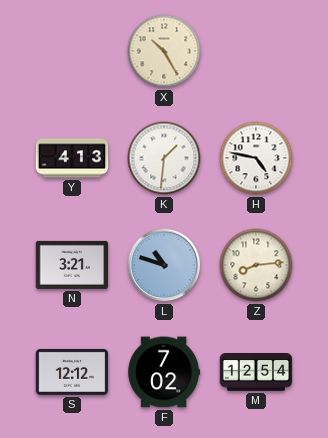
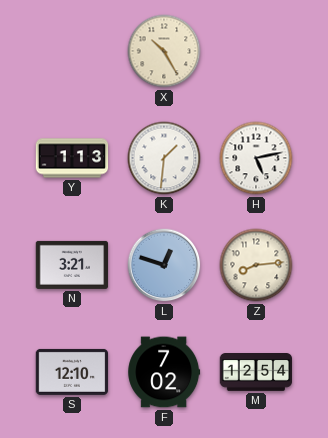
Y: 4:13 -> 1:13
H: 4:47 -> 5:13
L: 10:48 -> 12:48
S: 12:12 -> 12:10
